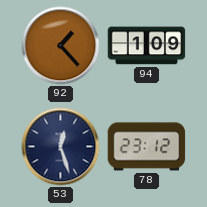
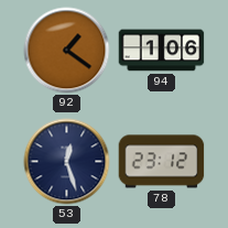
92: 1:23 -> 1:21
94: 1:09 -> 1:06
